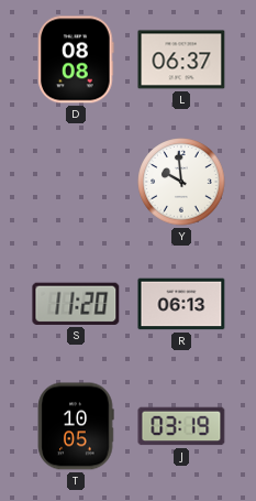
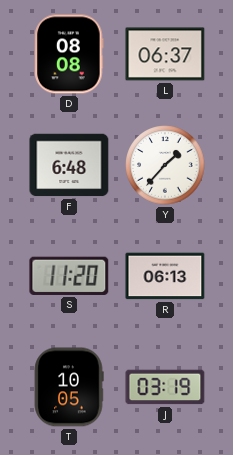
F: none -> 6:48
Y: 9:59 -> 1:37
